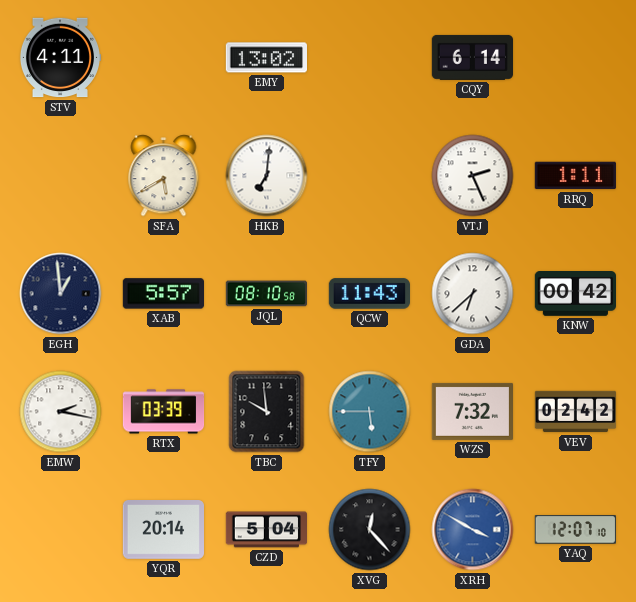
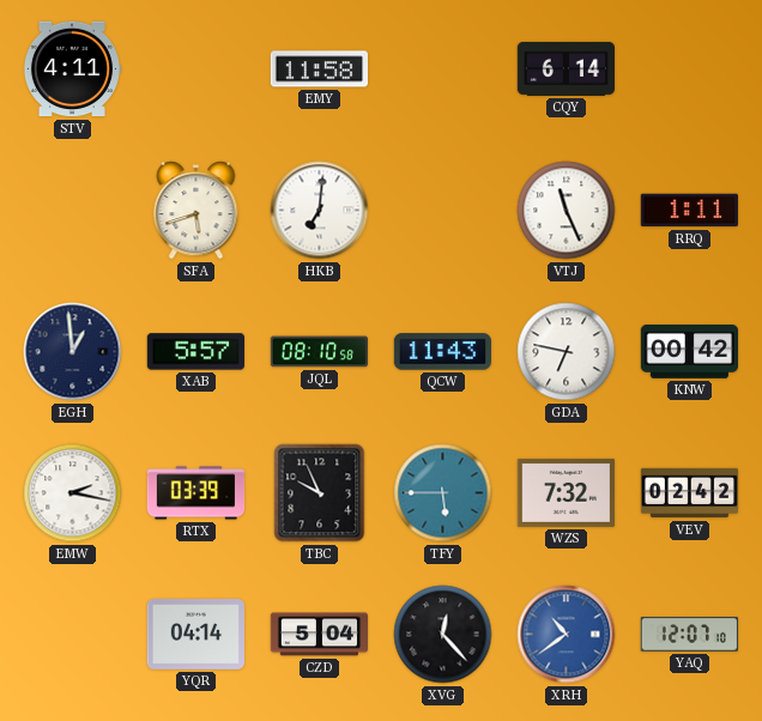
EMY: 13:02 -> 11:58
SFA: 5:40 -> 5:42
VTJ: 2:26 -> 11:26
GDA: 6:38 -> 6:47
TBC: 9:59 -> 9:56
YQR: 20:14 -> 04:14
XRH: 3:50 -> 10:39
